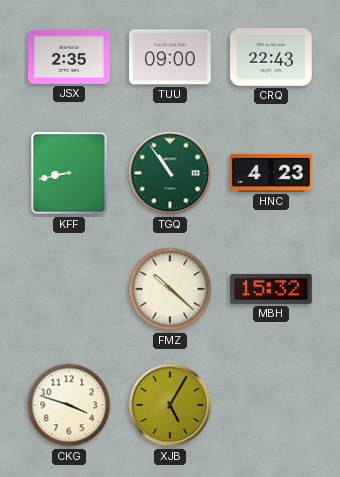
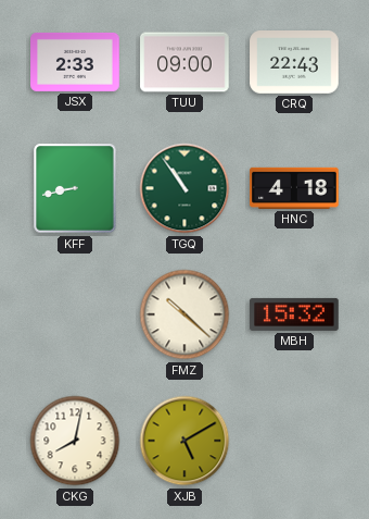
JSX: 2:35 -> 2:33
HNC: 4:23 -> 4:18
CKG: 3:48 -> 8:02
XJB: 5:05 -> 5:10
